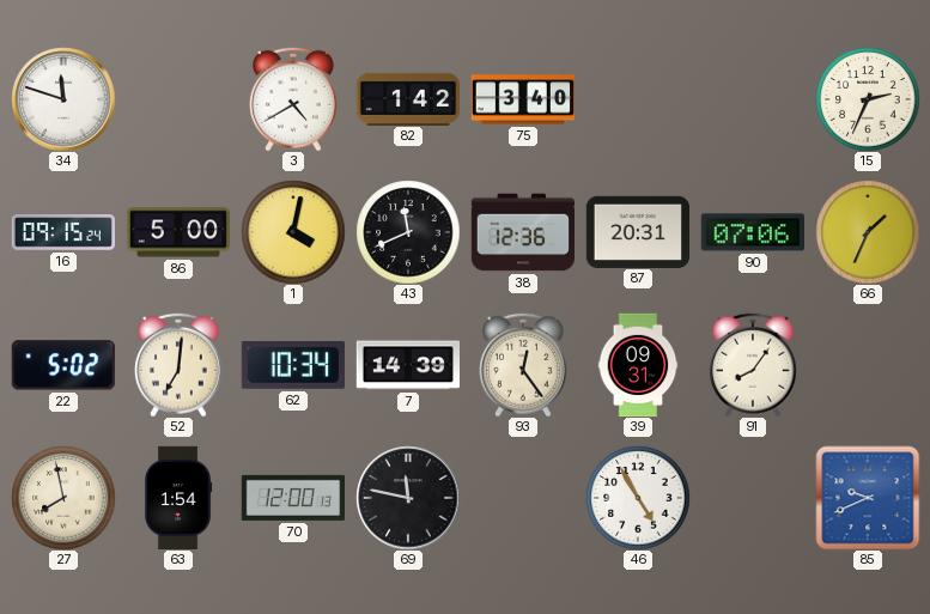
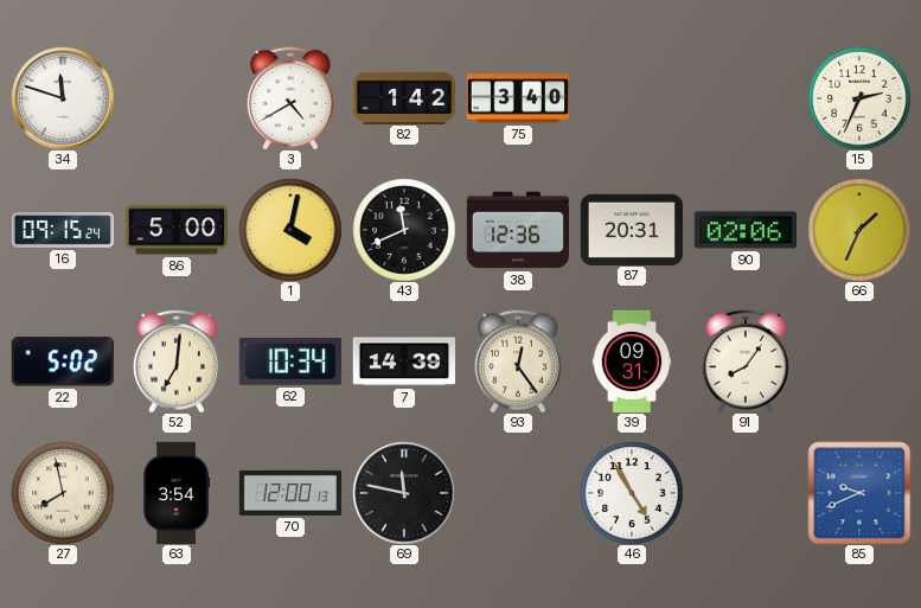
90: 07:06 -> 02:06
63: 1:54 -> 3:54
